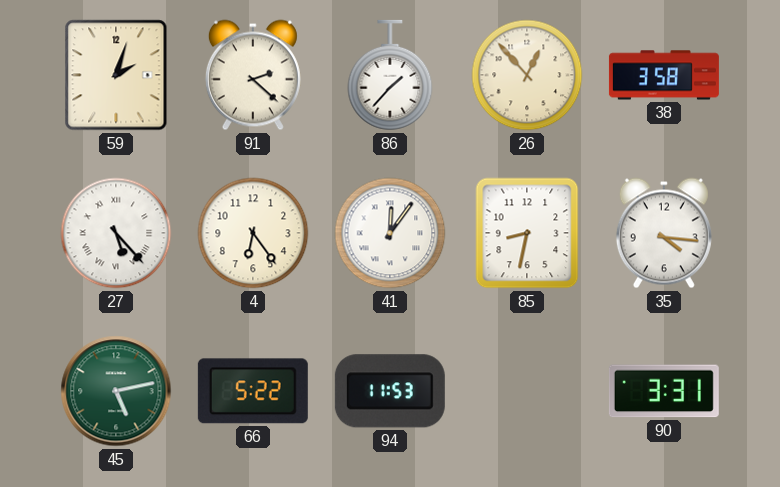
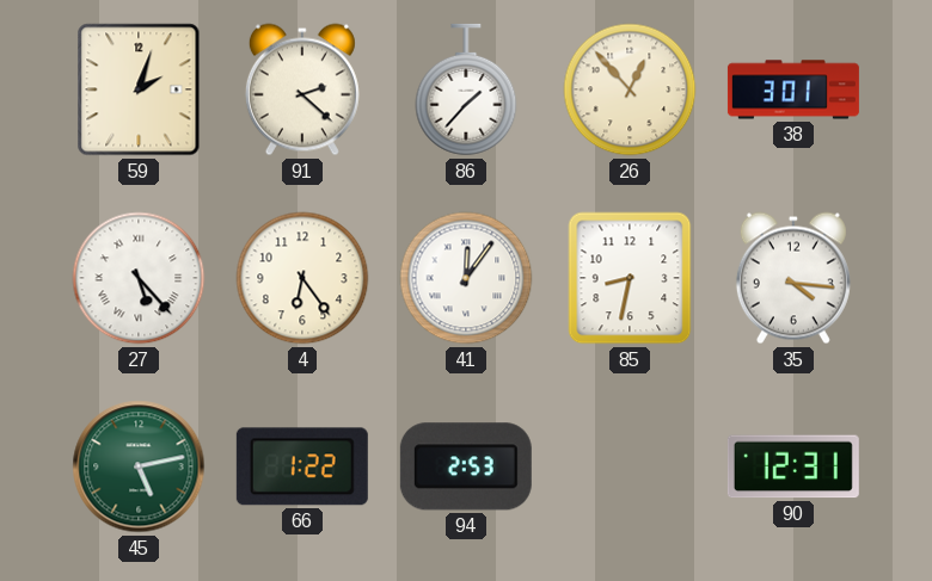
38: 3:58 -> 3:01
66: 5:22 -> 1:22
94: 11:53 -> 2:53
90: 3:31 -> 12:31
